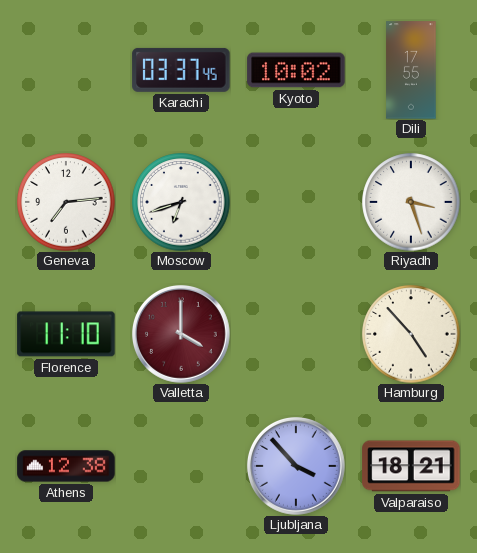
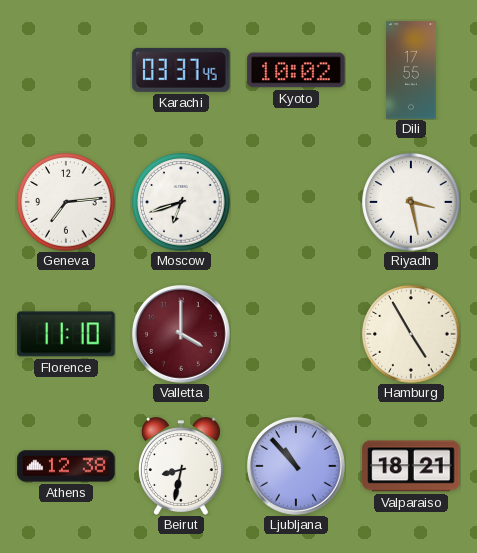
Riyadh: 3:27 -> 3:28
Hamburg: 4:53 -> 4:55
Beirut: none -> 8:32
Ljubljana: 3:53 -> 10:53
